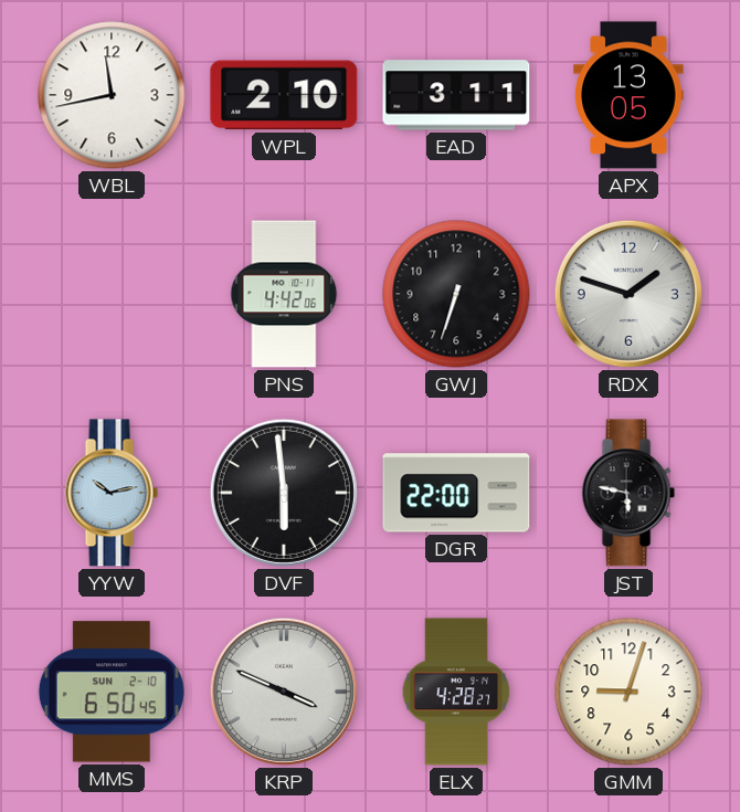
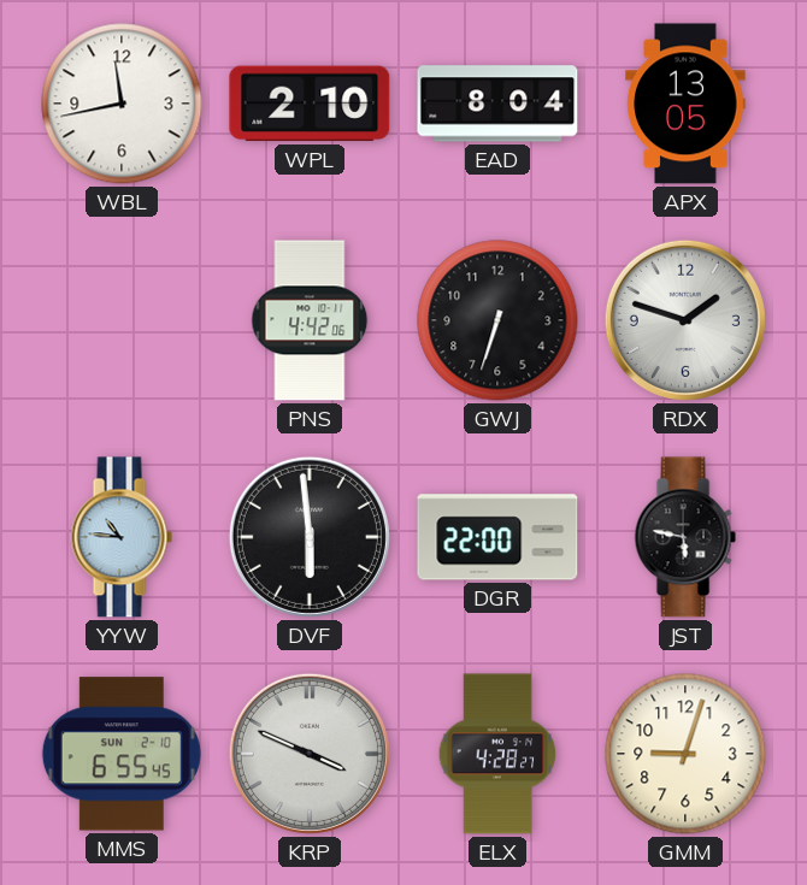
EAD: 3:11 -> 8:04
YYW: 10:13 -> 10:46
MMS: 6:50 -> 6:55
